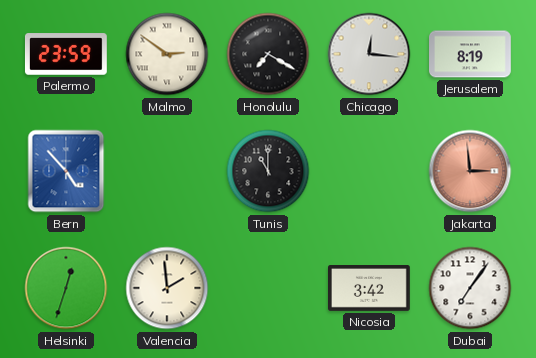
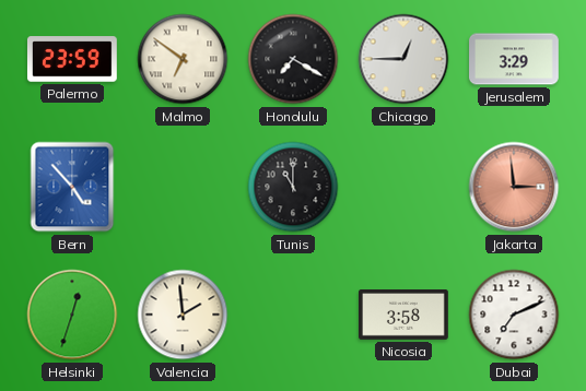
Malmo: 2:51 -> 6:51
Chicago: 12:16 -> 12:45
Jerusalem: 8:19 -> 3:29
Nicosia: 3:42 -> 3:58
Dubai: 7:06 -> 7:11
